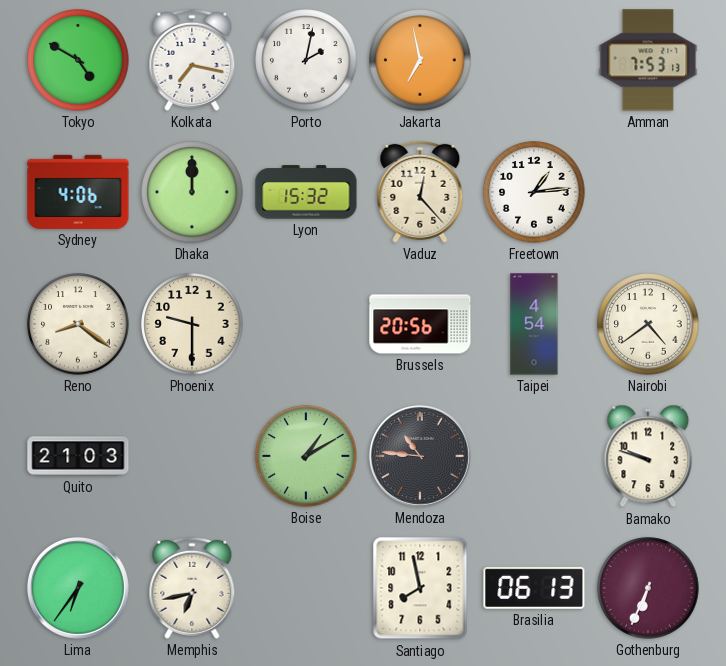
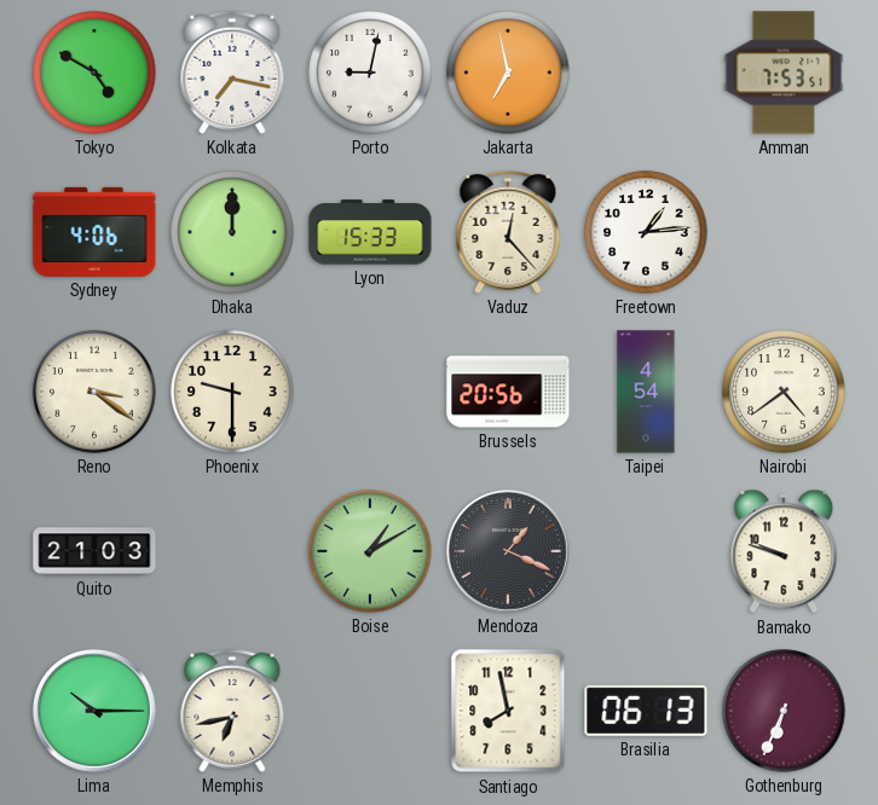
Porto: 2:02 -> 9:02
Amman: 7:53:13 -> 7:53:51
Lyon: 15:32 -> 15:33
Reno: 8:21 -> 3:21
Mendoza: 10:46 -> 1:19
Lima: 6:36 -> 10:15
